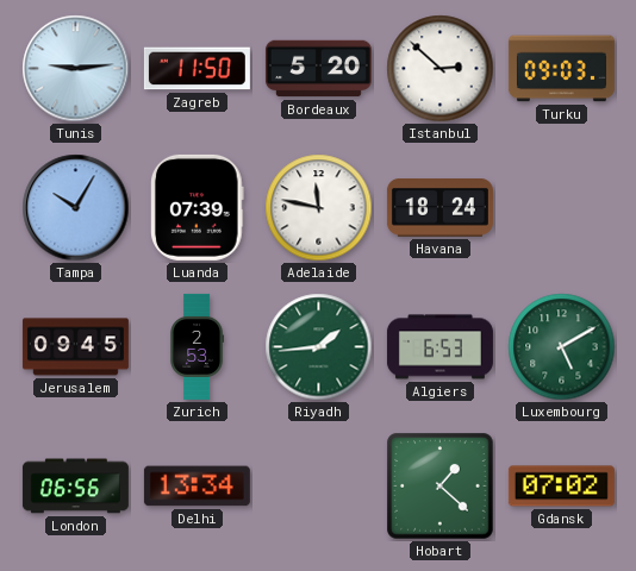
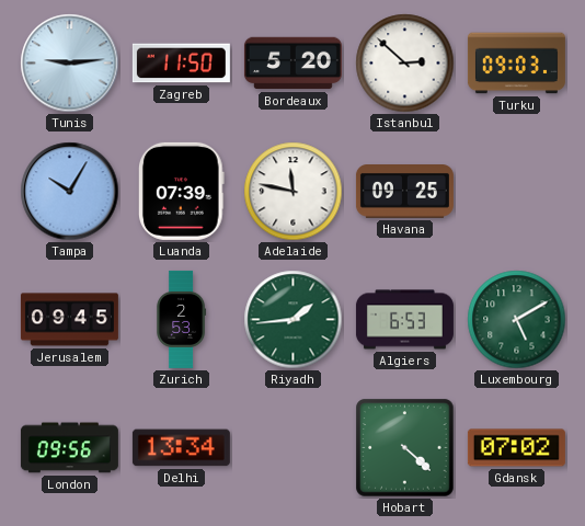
Havana: 18:24 -> 09:25
London: 06:56 -> 09:56
Hobart: 1:22 -> 4:22
